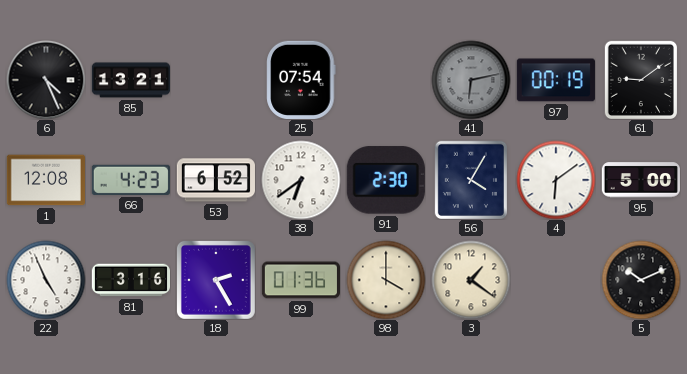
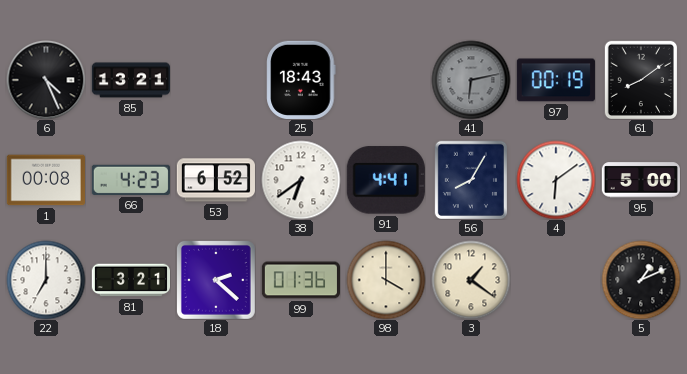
25: 07:54 -> 18:43
61: 9:09 -> 8:09
1: 12:08 -> 00:08
91: 2:30 -> 4:41
56: 4:05 -> 8:05
22: 4:56 -> 7:00
81: 3:16 -> 3:21
18: 2:25 -> 2:22
5: 10:11 -> 1:11
